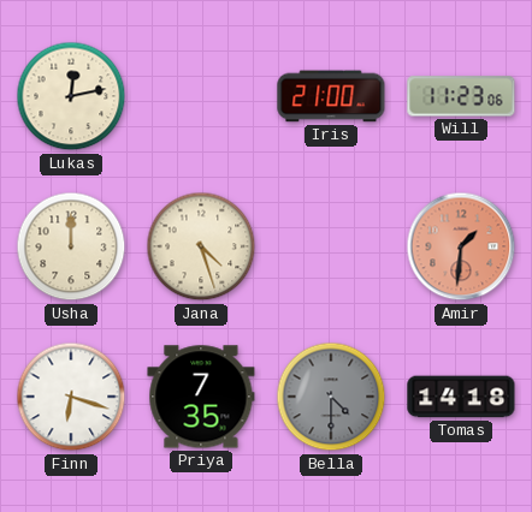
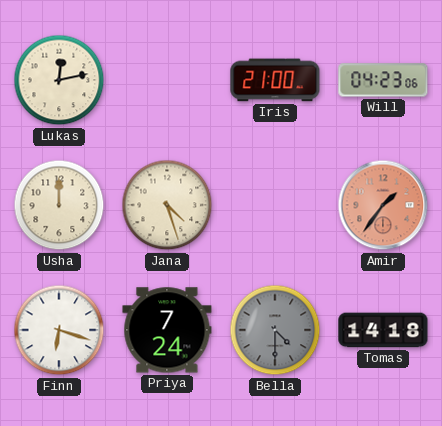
Will: 11:23 -> 04:23
Amir: 1:31 -> 1:36
Priya: 7:35 -> 7:24
